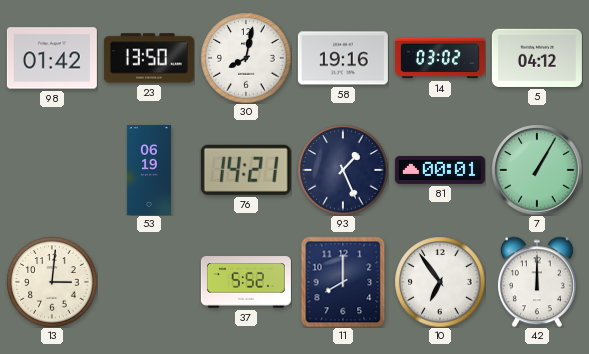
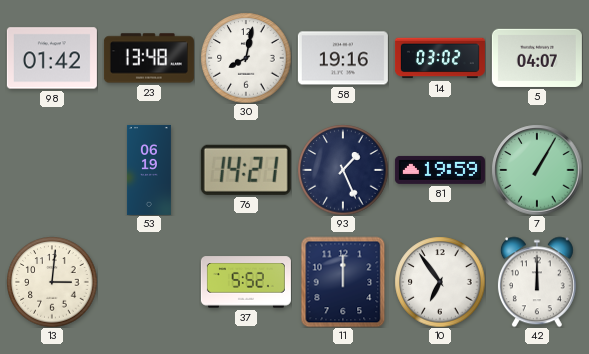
23: 13:50 -> 13:48
5: 04:12 -> 04:07
81: 00:01 -> 19:59
11: 8:00 -> 12:00
